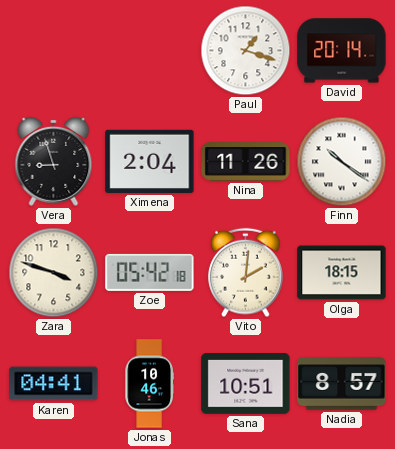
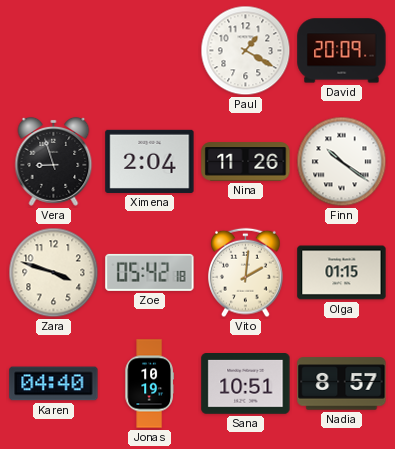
Paul: 1:18 -> 1:20
David: 20:14 -> 20:09
Olga: 18:15 -> 01:15
Karen: 04:41 -> 04:40
Jonas: 10:46 -> 10:19
